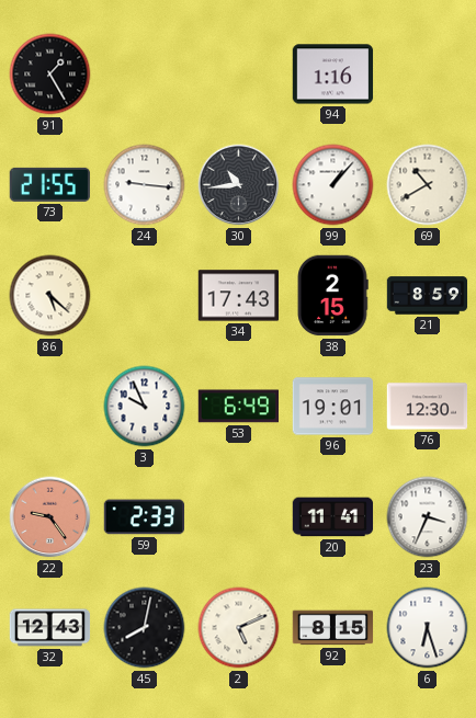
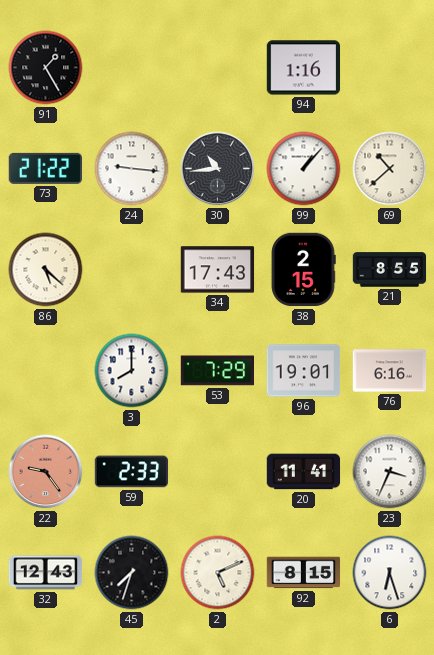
73: 21:55 -> 21:22
69: 10:40 -> 10:38
21: 8:59 -> 8:55
3: 9:56 -> 8:00
53: 6:49 -> 7:29
76: 12:30 -> 6:16
45: 8:02 -> 7:33
